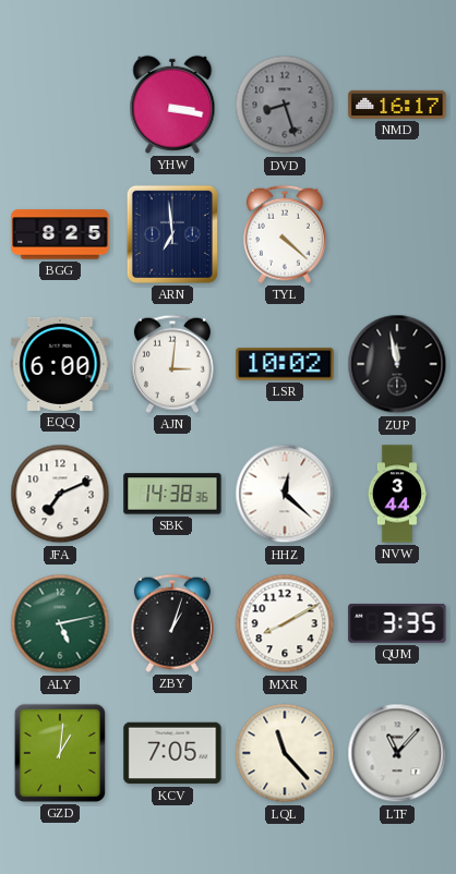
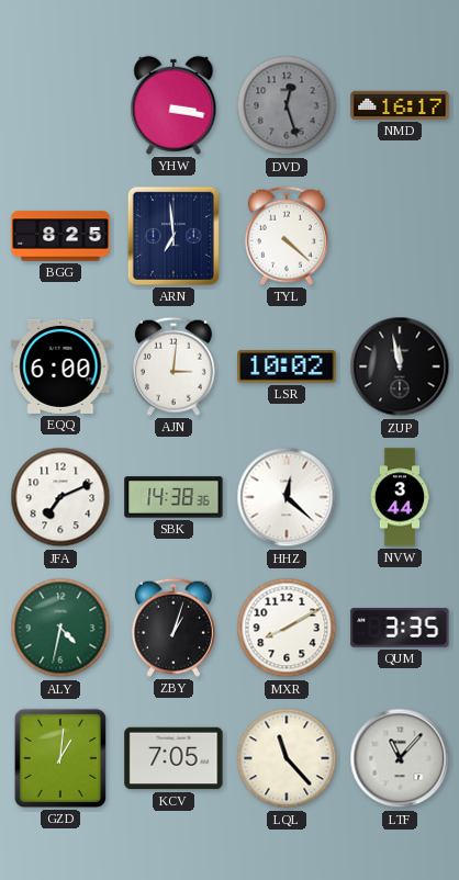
DVD: 8:27 -> 12:27
ALY: 5:13 -> 4:32
